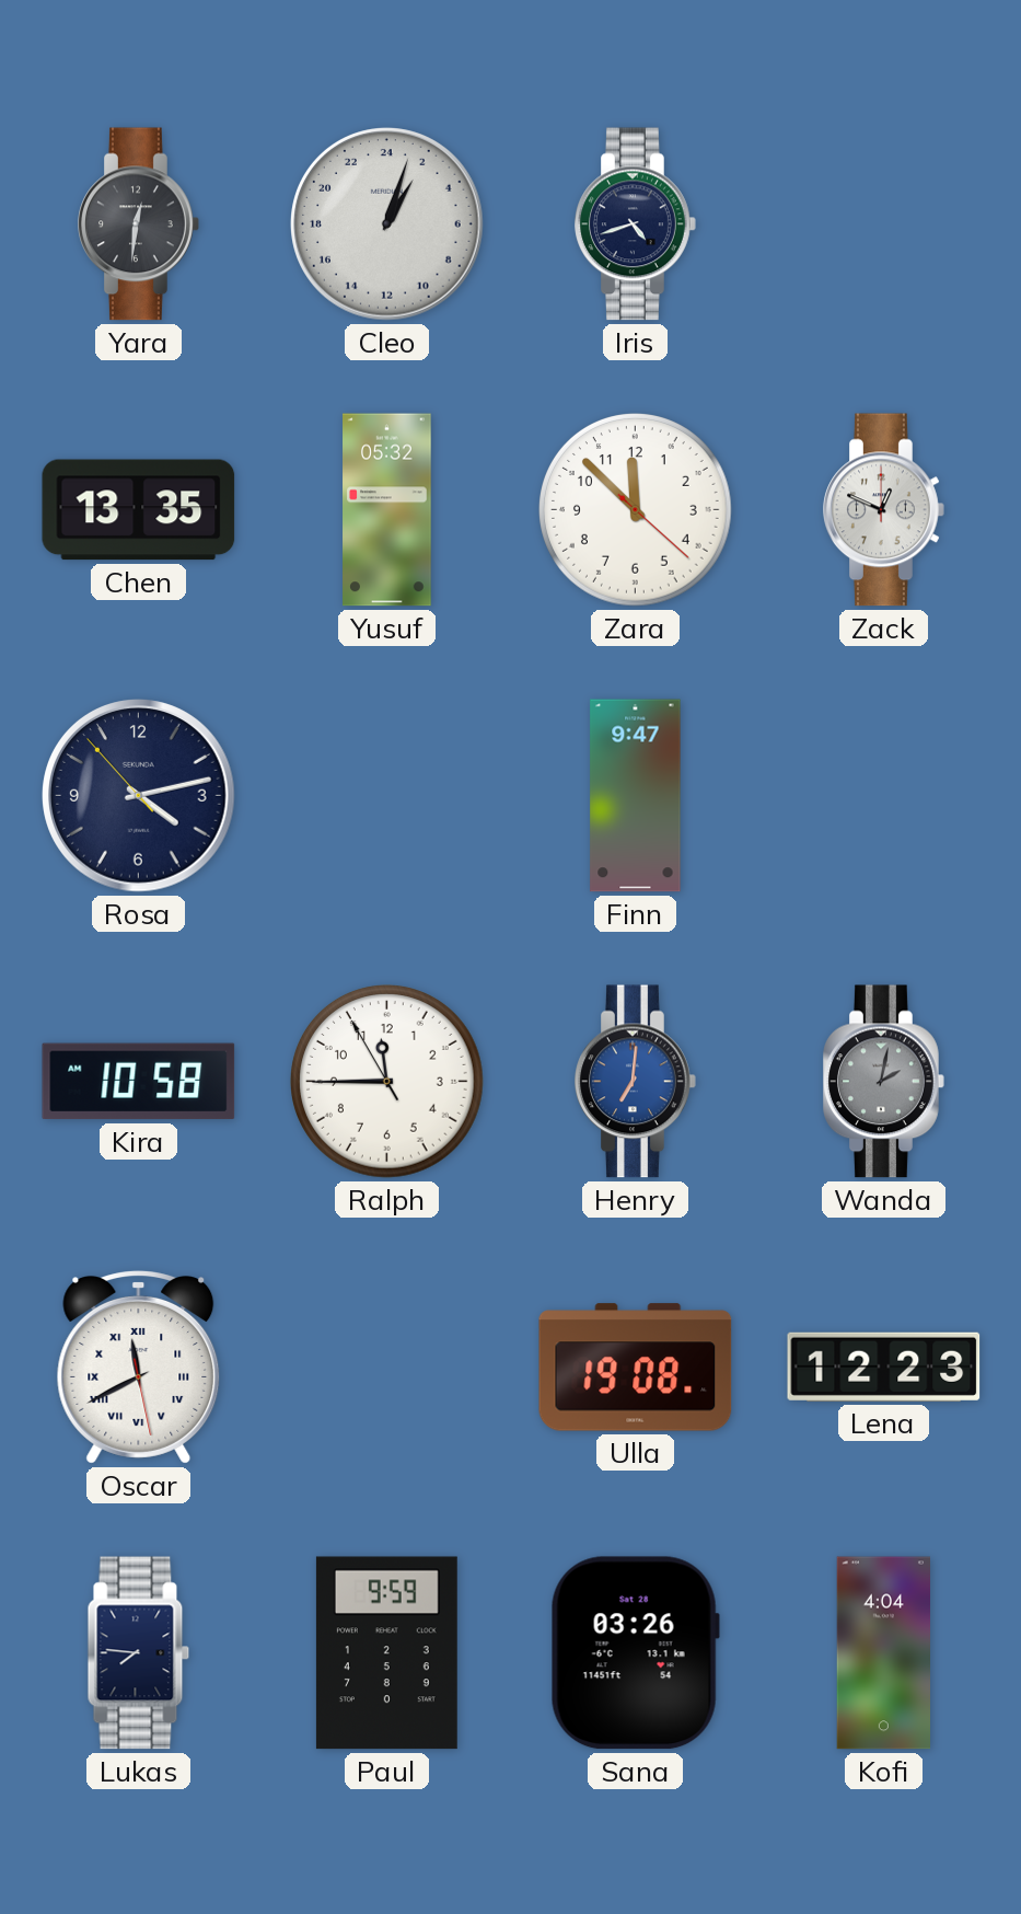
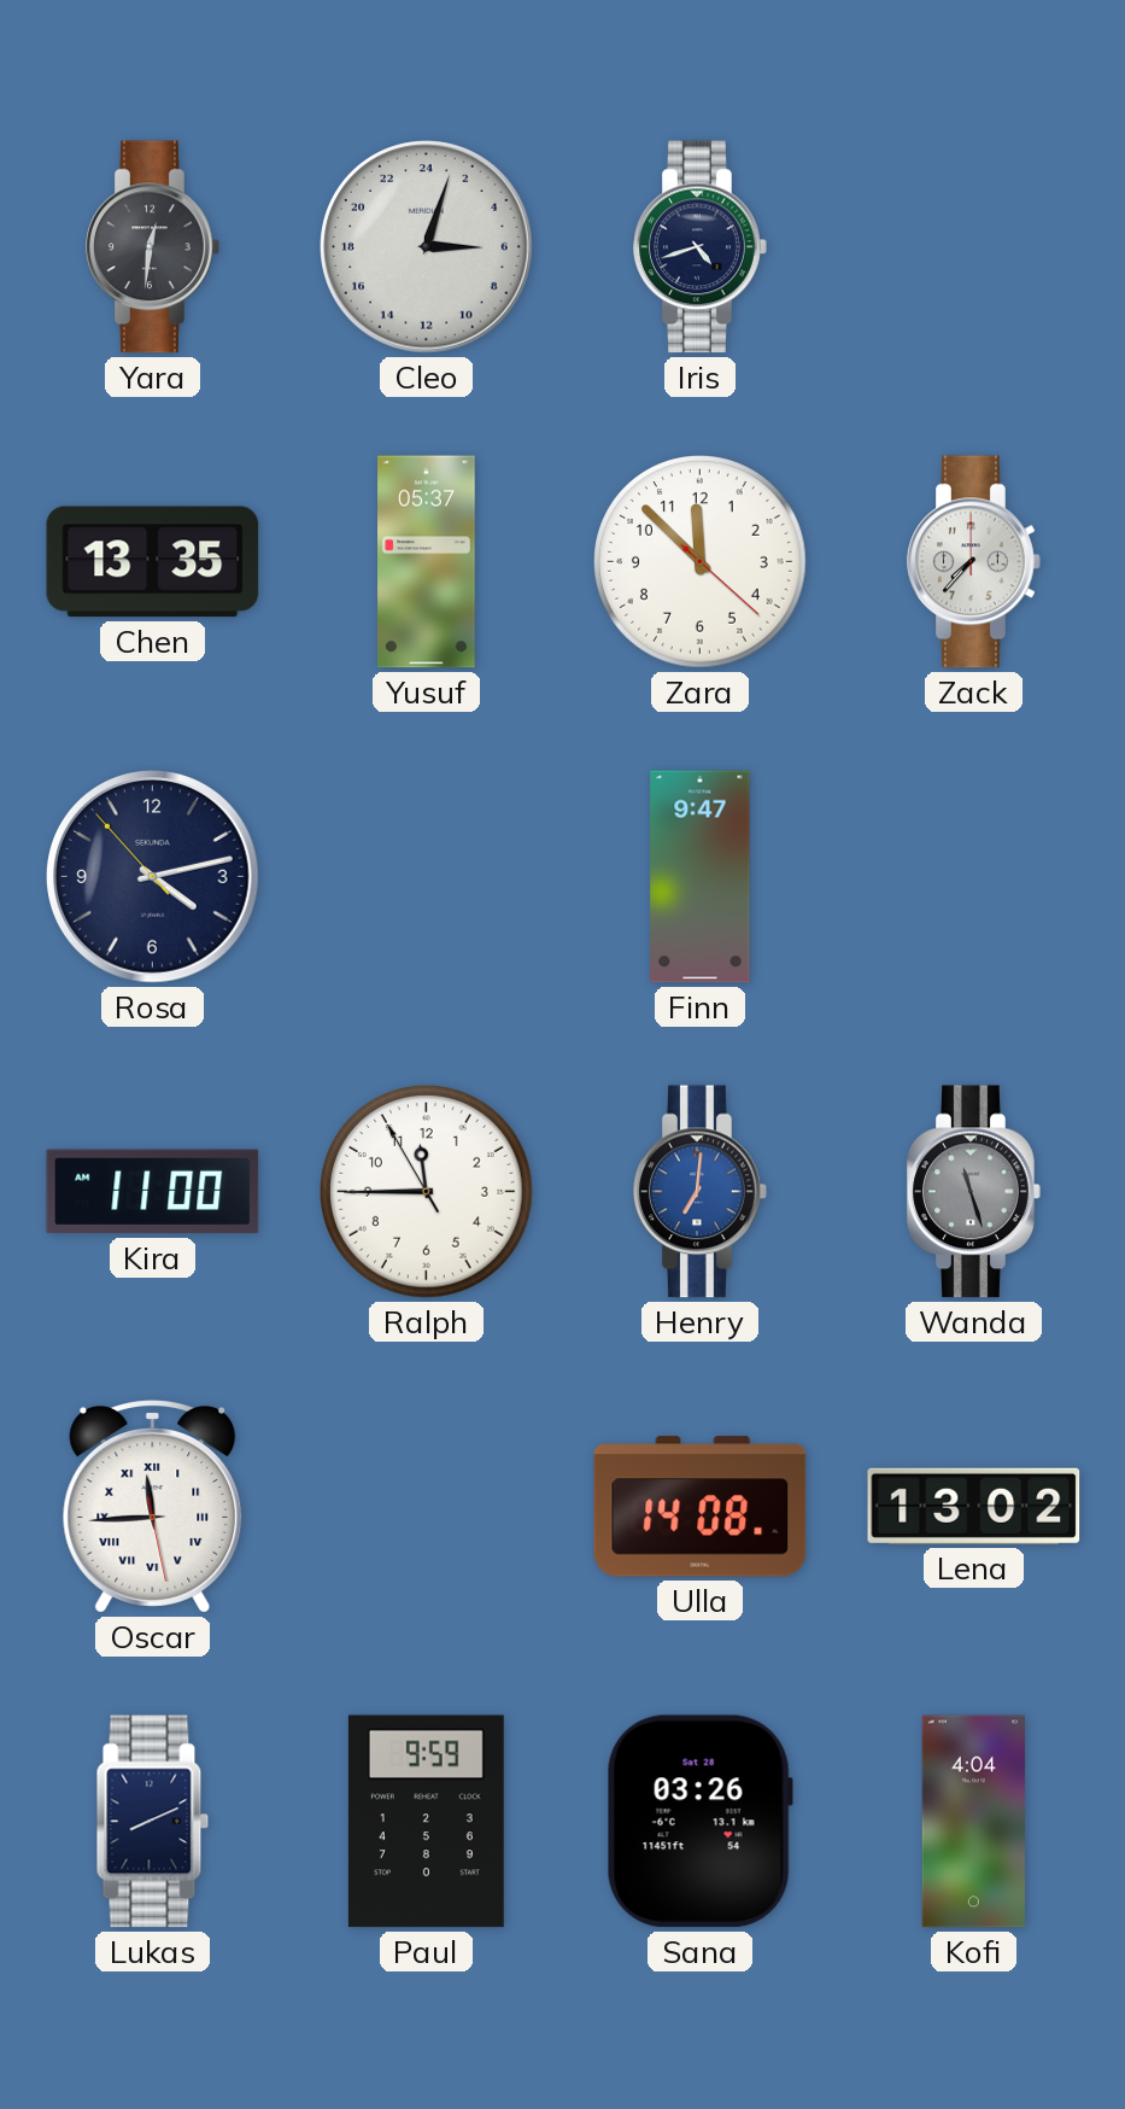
Cleo: 2:03 -> 6:03
Yusuf: 05:32 -> 05:37
Zack: 12:49 -> 7:37
Kira: 10:58 -> 11:00
Wanda: 2:02 -> 11:27
Oscar: 11:40 -> 11:44
Ulla: 19:08 -> 14:08
Lena: 12:23 -> 13:02
Lukas: 7:46 -> 8:11
